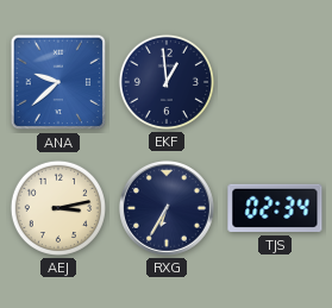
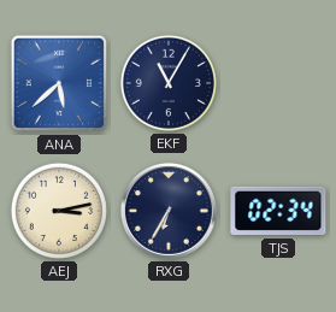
ANA: 9:38 -> 5:38
EKF: 12:59 -> 11:05
